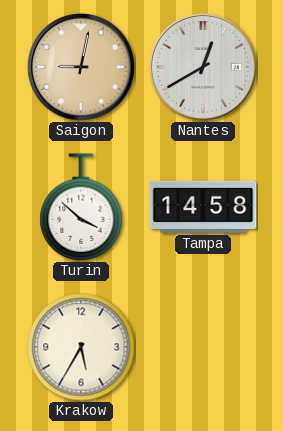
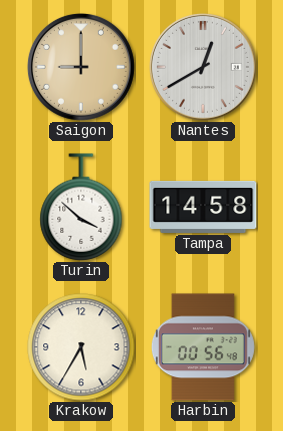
Saigon: 9:02 -> 9:00
Harbin: none -> 00:56
